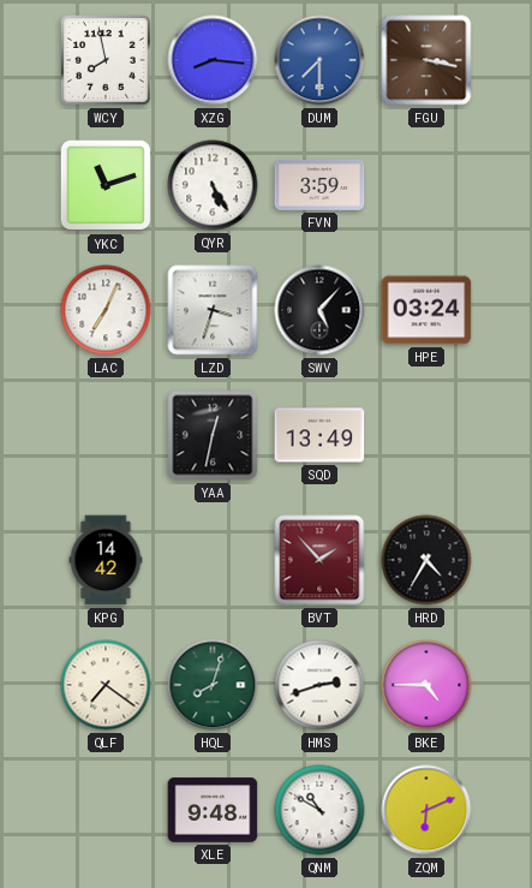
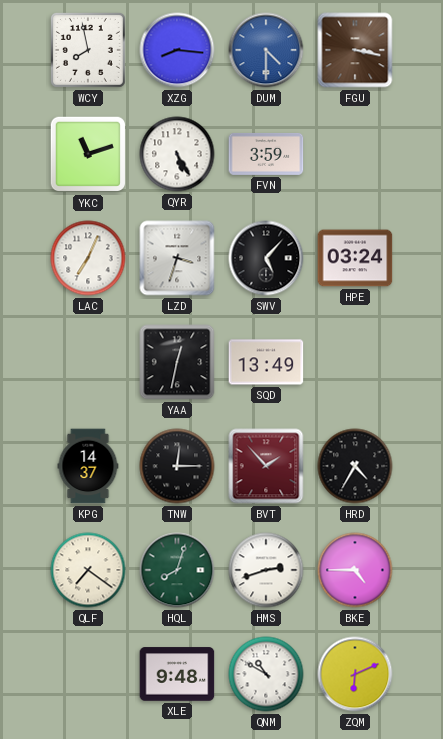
DUM: 7:30 -> 4:30
KPG: 14:42 -> 14:37
TNW: none -> 12:15
